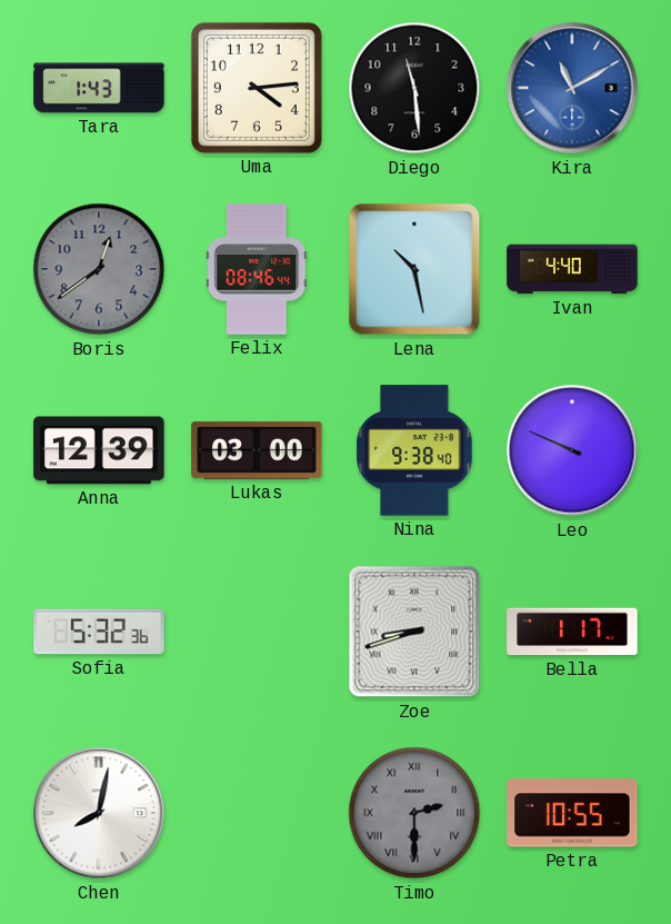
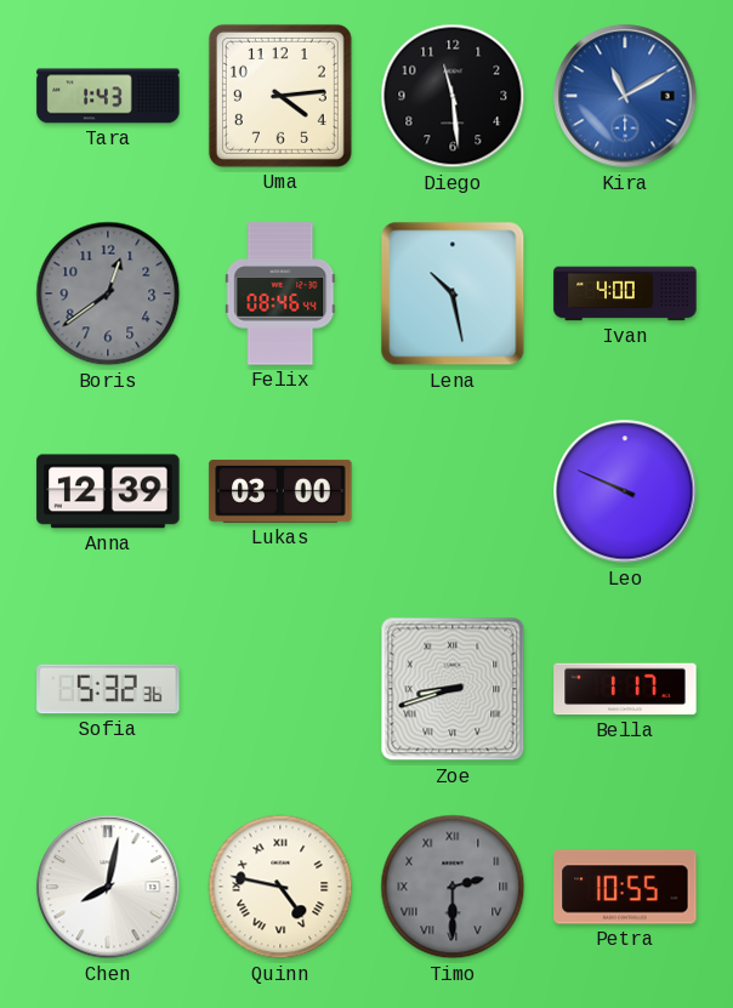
Ivan: 4:40 -> 4:00
Nina: 9:38 -> none
Quinn: none -> 4:47
